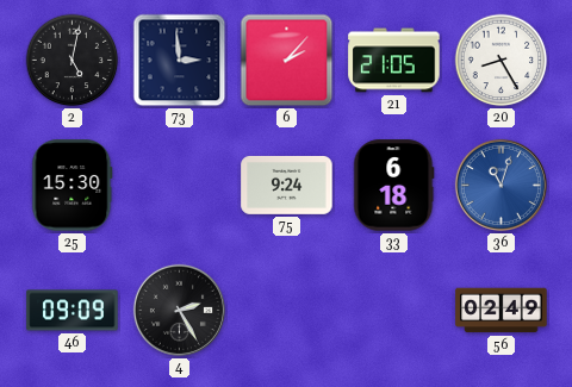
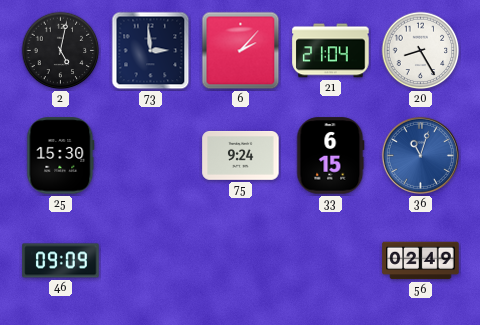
21: 21:05 -> 21:04
33: 6:18 -> 6:15
4: 2:25 -> none
